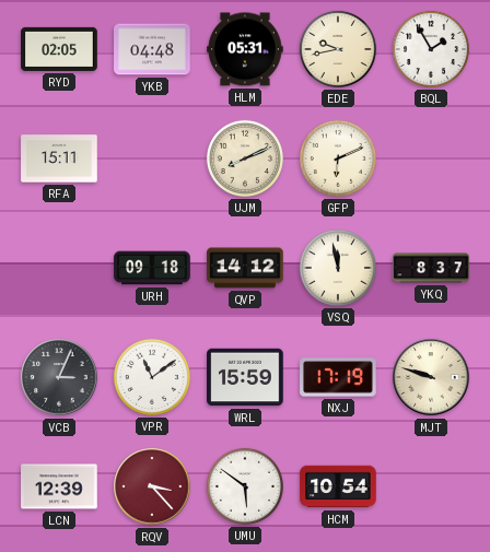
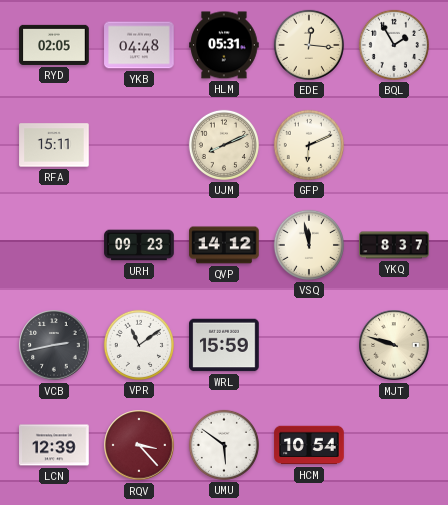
EDE: 9:43 -> 12:16
URH: 09:18 -> 09:23
VCB: 3:04 -> 2:43
NXJ: 17:19 -> none
